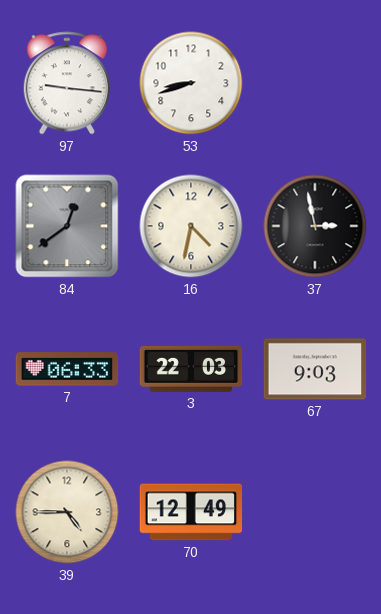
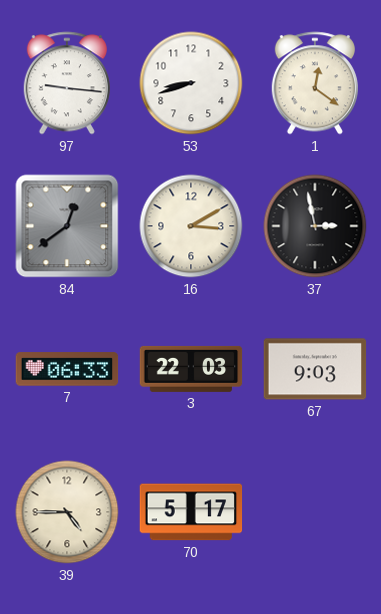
1: none -> 12:21
16: 4:32 -> 3:10
70: 12:49 -> 5:17
